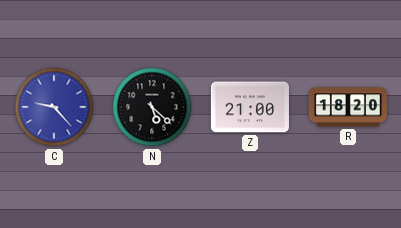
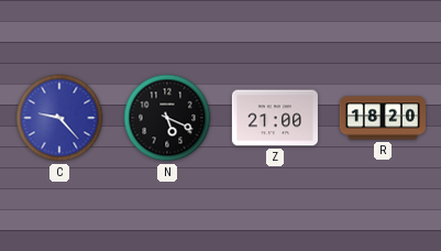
N: 5:22 -> 5:19
